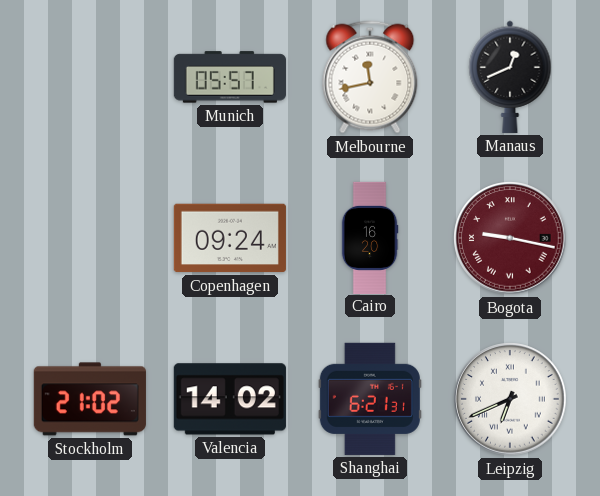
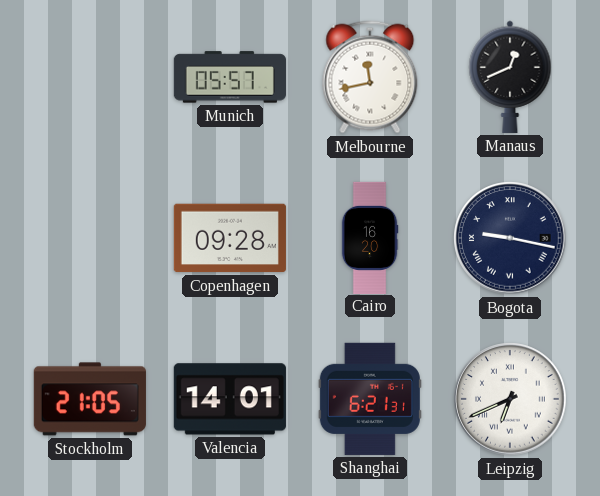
Copenhagen: 09:24 -> 09:28
Bogota dial: burgundy -> navy
Stockholm: 21:02 -> 21:05
Valencia: 14:02 -> 14:01
